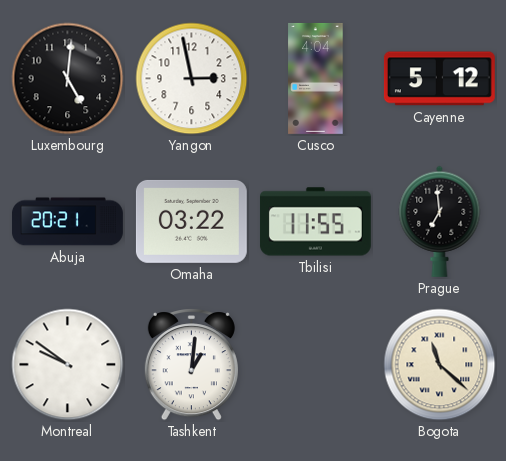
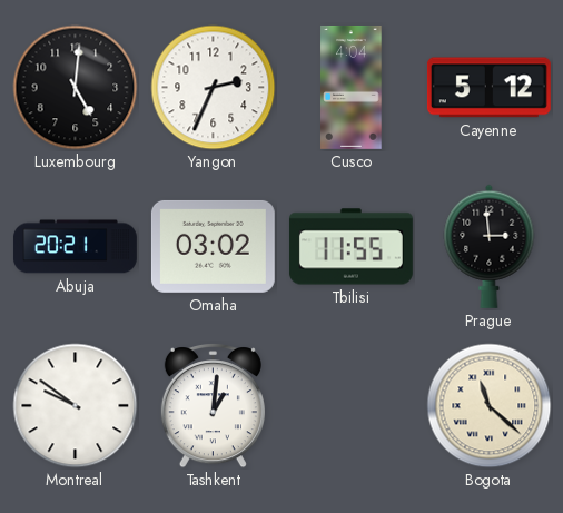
Yangon: 2:58 -> 2:34
Omaha: 03:22 -> 03:02
Prague: 6:59 -> 2:59
